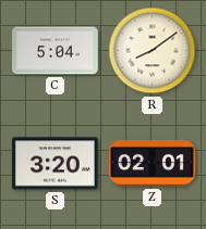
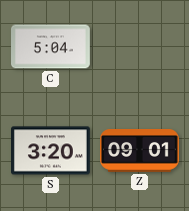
R: 8:09 -> none
Z: 02:01 -> 09:01
